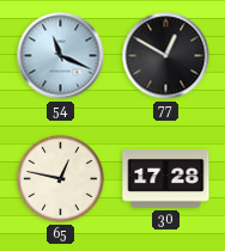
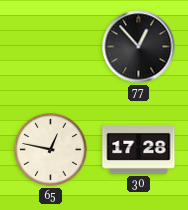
54: 11:19 -> none
77: 12:50 -> 12:53
